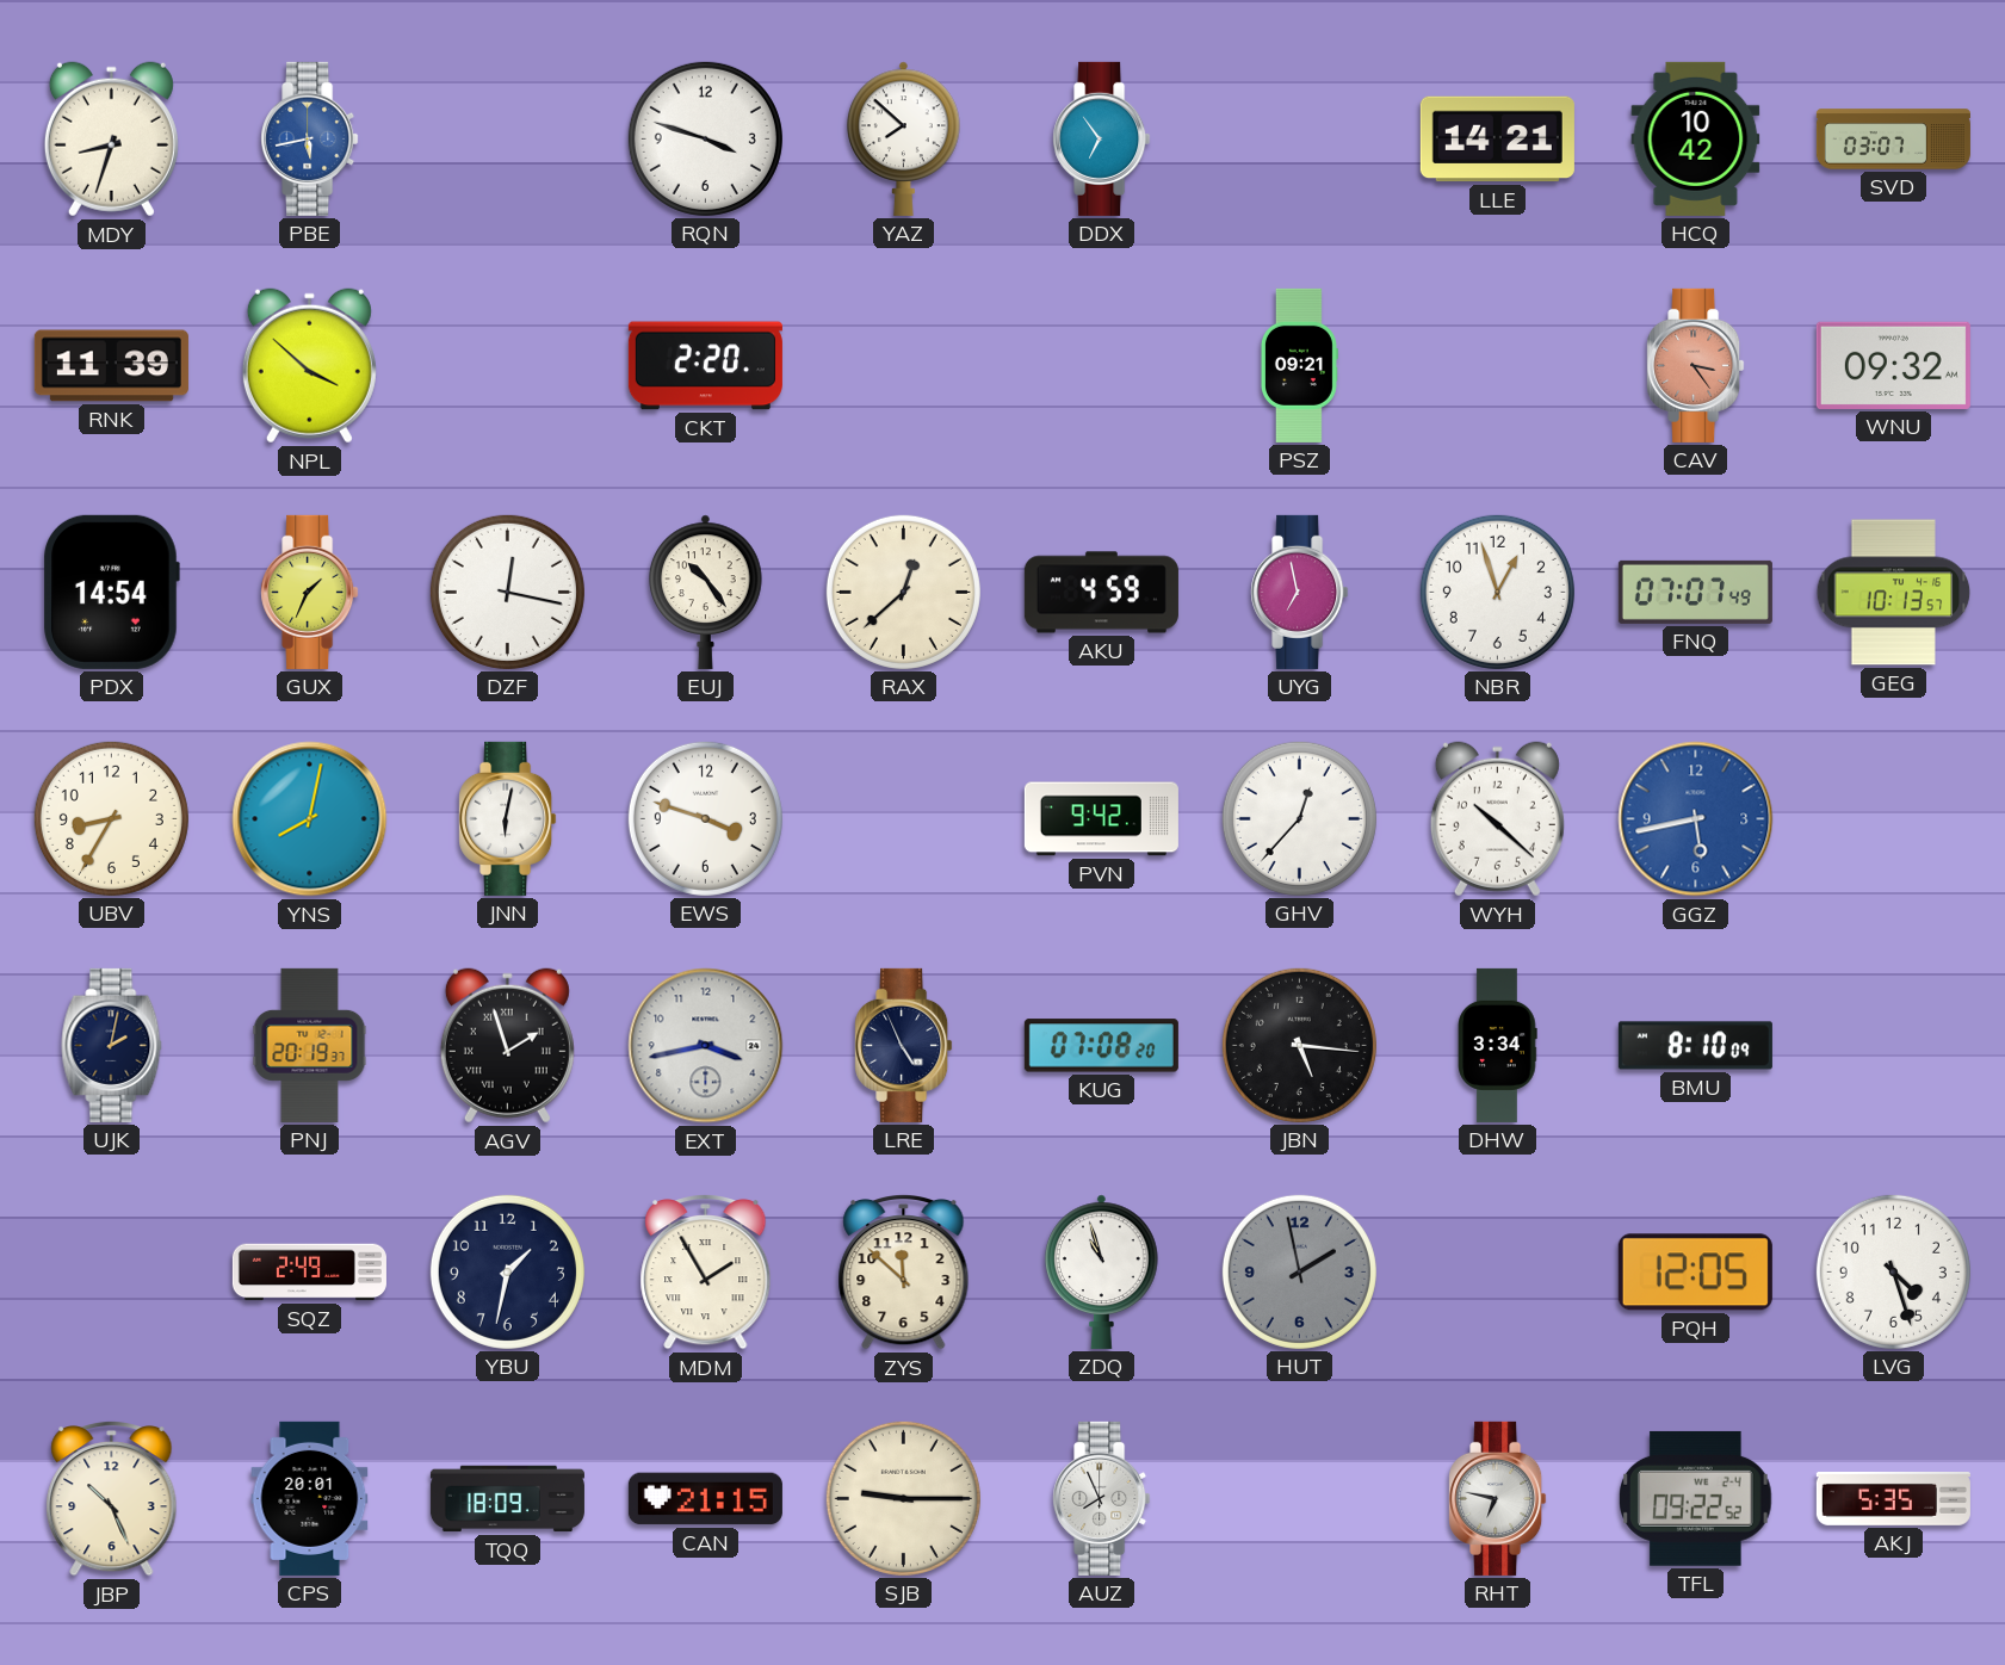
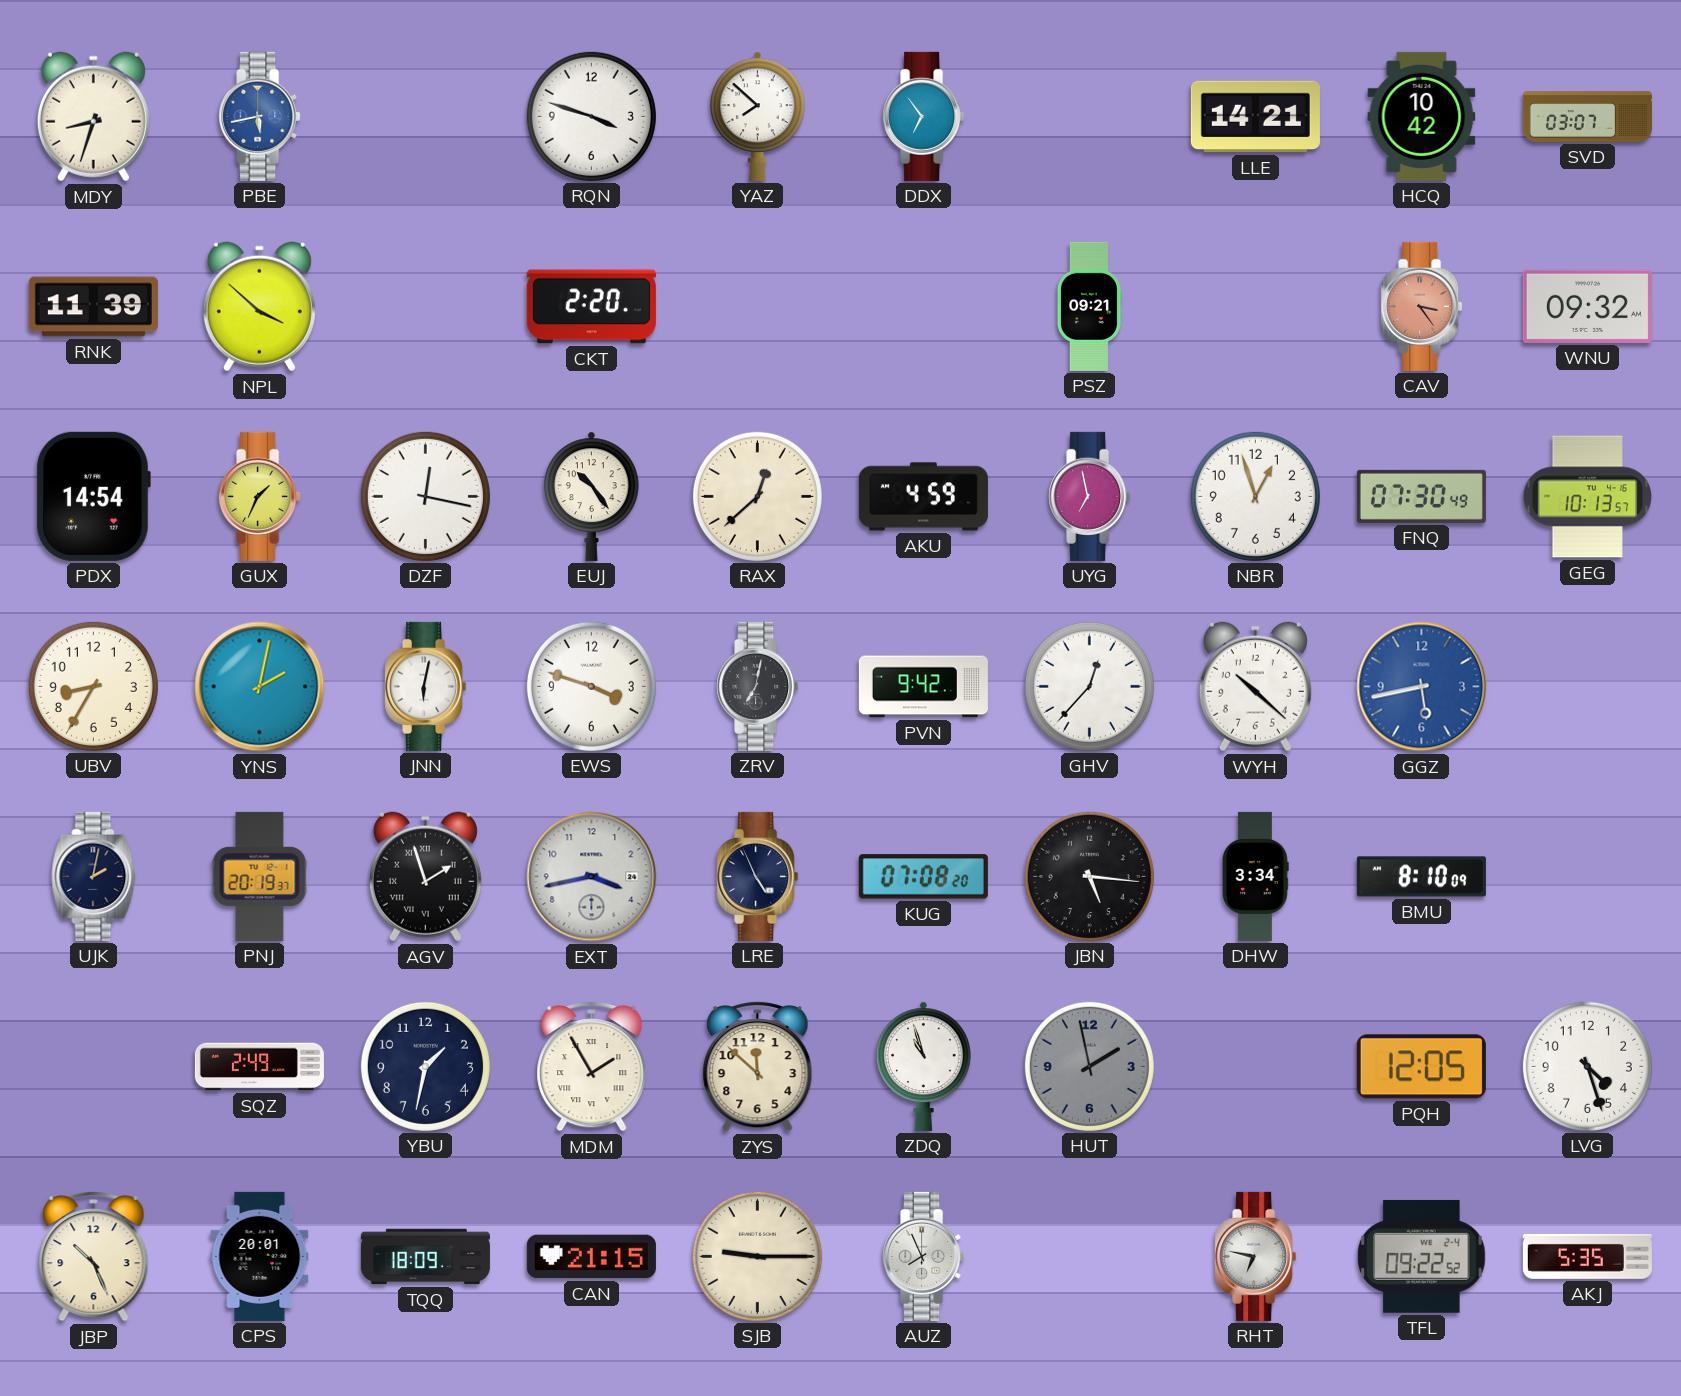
FNQ: 07:07 -> 07:30
YNS: 8:02 -> 2:02
ZRV: none -> 7:02
